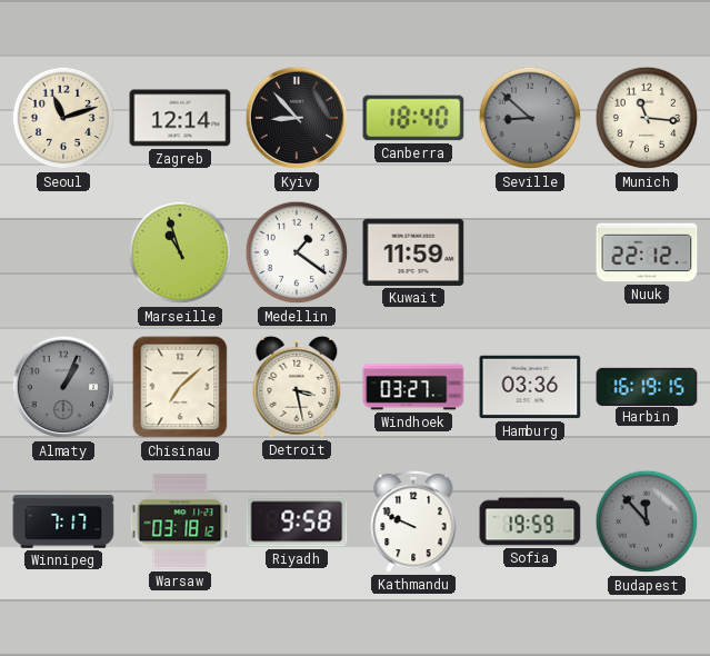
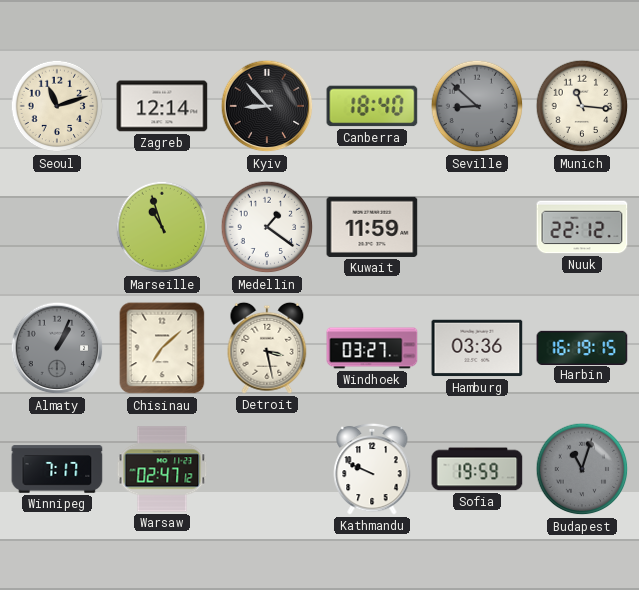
Warsaw: 03:18 -> 02:47
Riyadh: 9:58 -> none
Budapest: 11:53 -> 11:03
